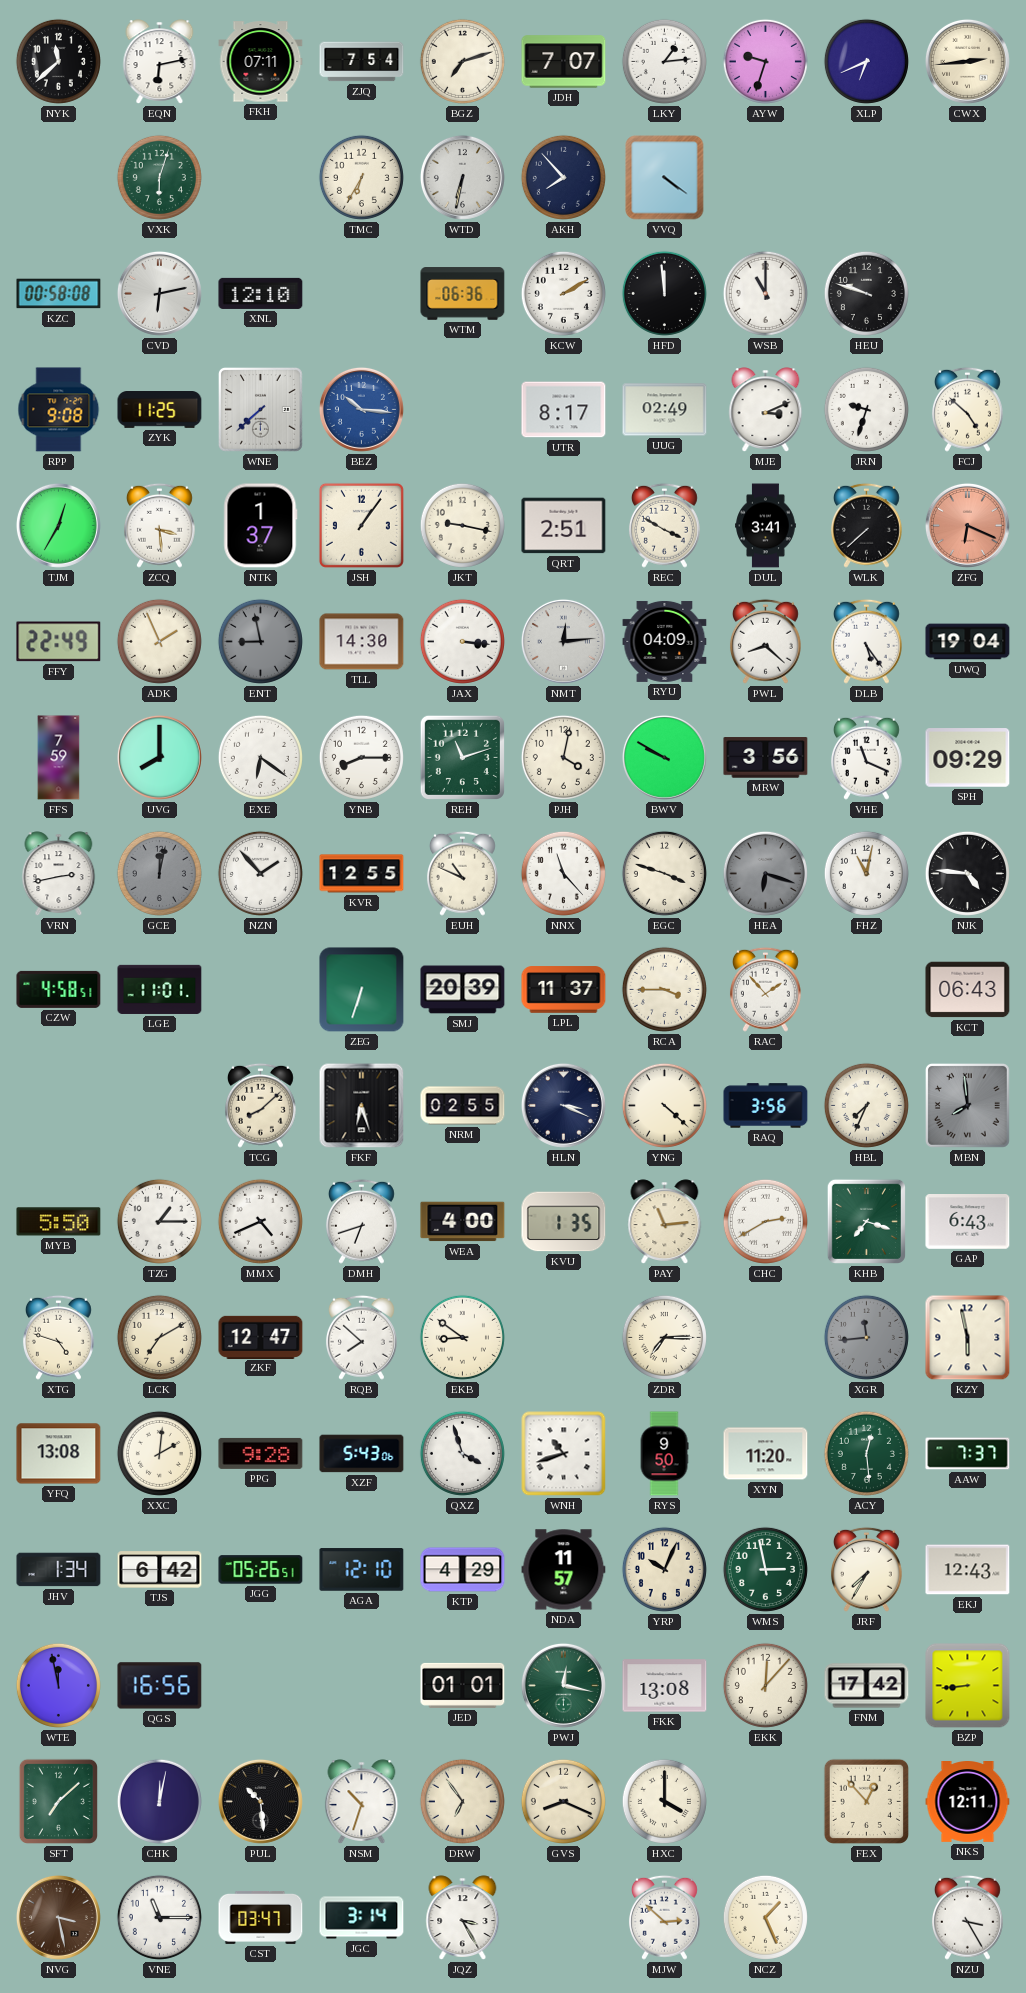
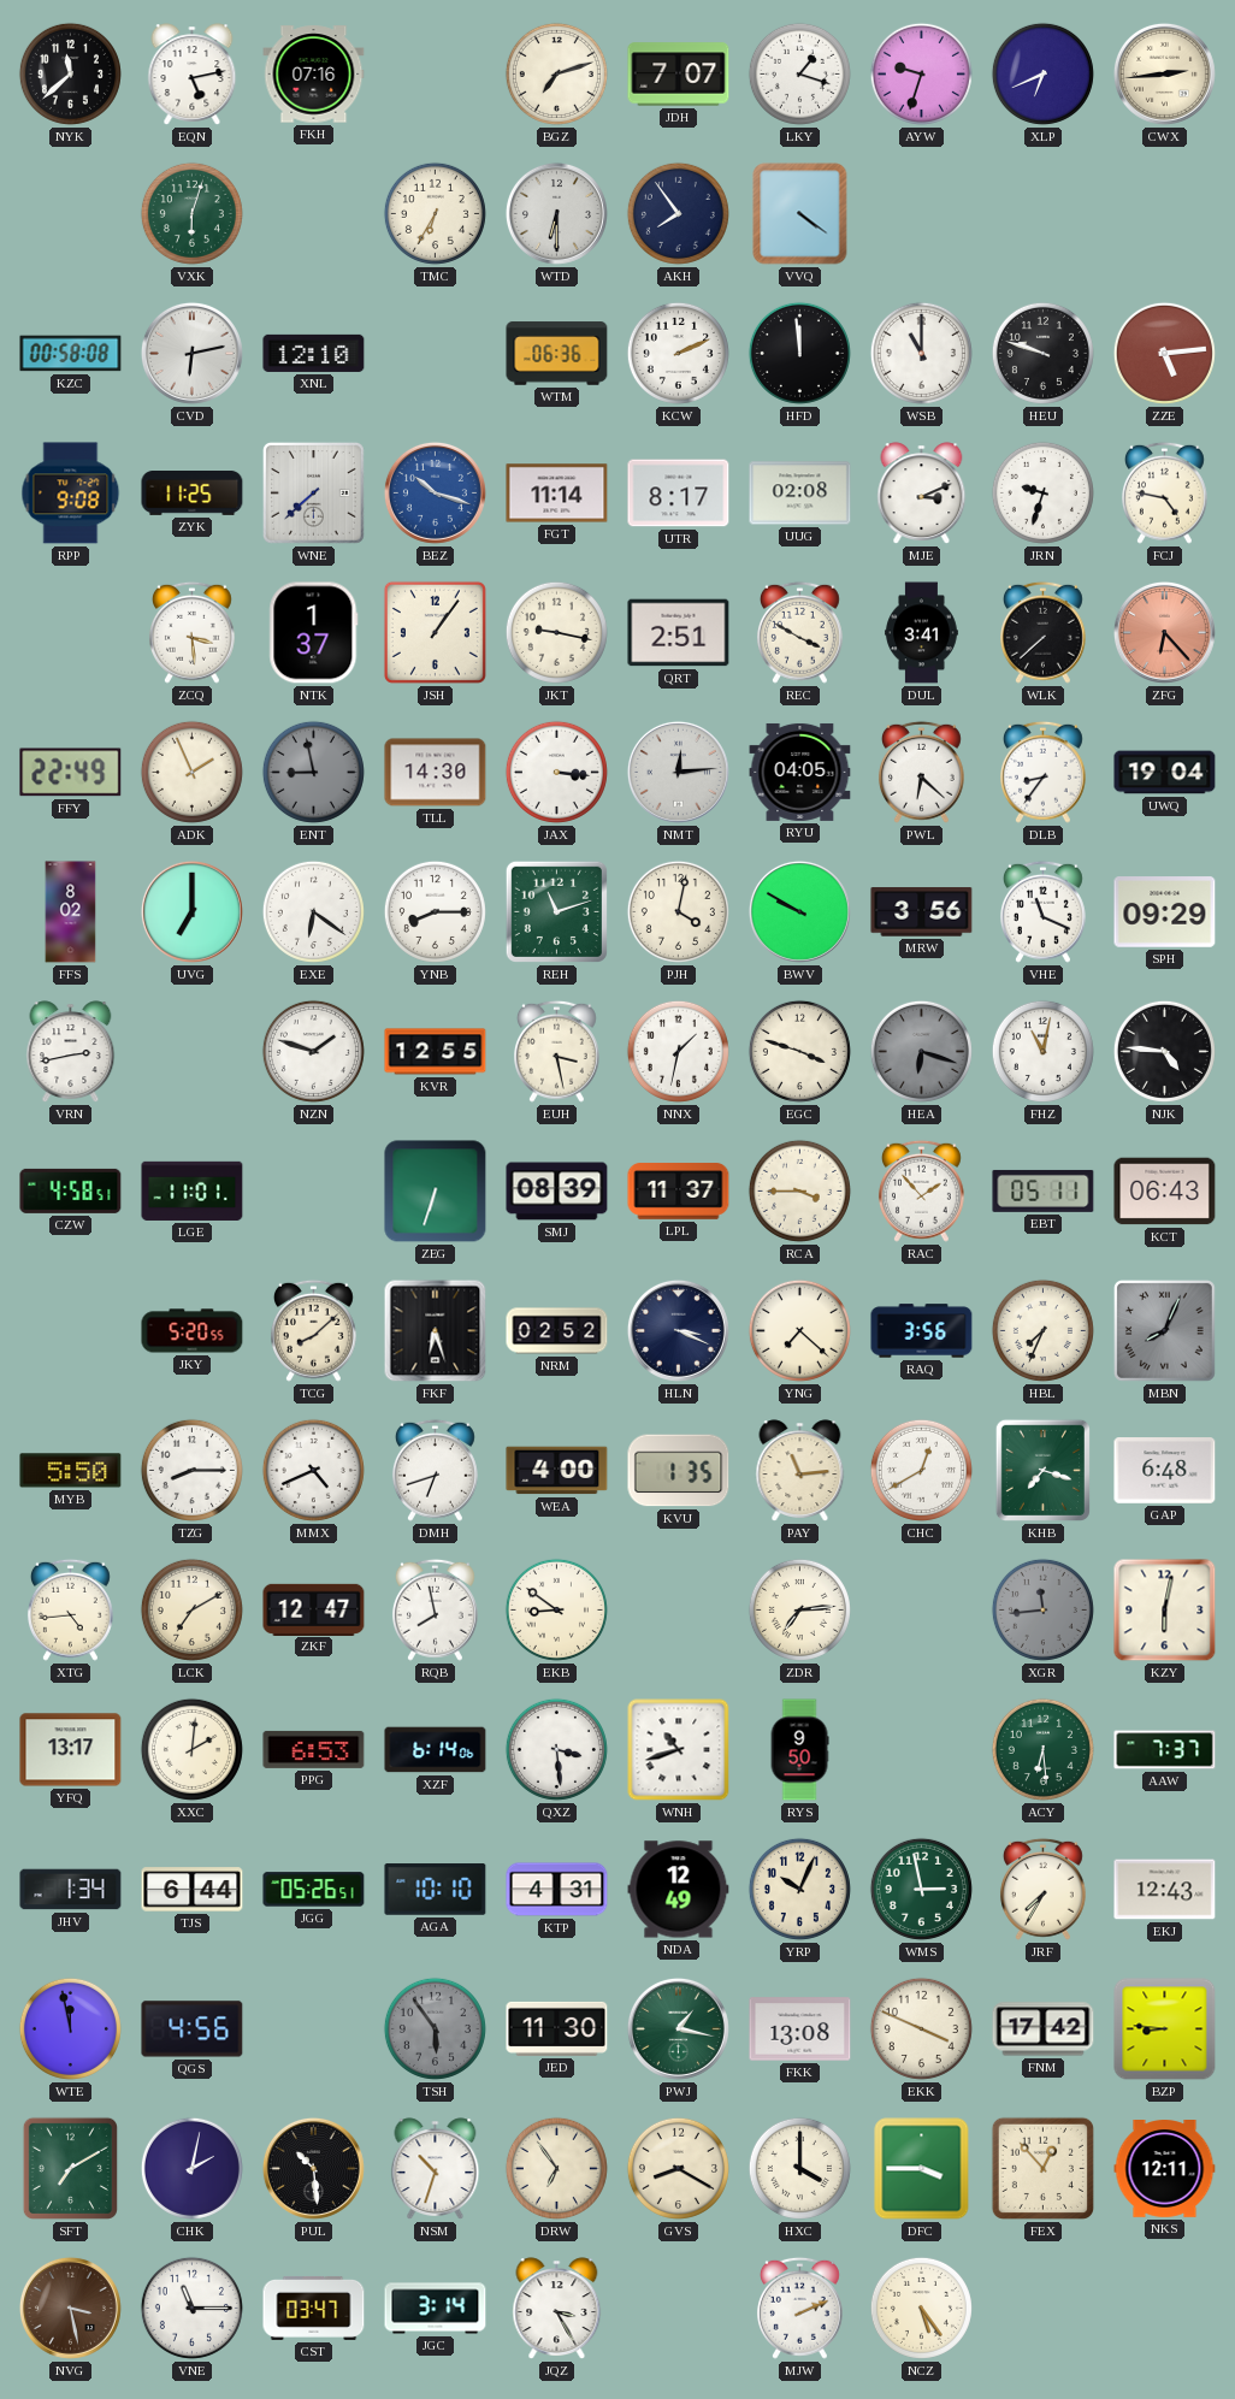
EQN: 6:13 -> 5:13
FKH: 07:11 -> 07:16
ZJQ: 7:54 -> none
LKY: 1:14 -> 1:18
WTD: 6:32 -> 6:30
AKH: 7:53 -> 7:54
KCW: 2:10 -> 2:11
ZZE: none -> 5:14
BEZ: 10:16 -> 10:18
FGT: none -> 11:14
UUG: 02:49 -> 02:08
FCJ: 4:52 -> 4:47
TJM: 12:35 -> none
ZFG: 6:19 -> 6:23
RYU: 04:09 -> 04:05
PWL: 8:22 -> 6:22
DLB: 5:24 -> 8:36
FFS: 7:59 -> 8:02
UVG: 8:00 -> 7:00
GCE: 12:02 -> none
NZN: 1:53 -> 1:48
EUH: 10:49 -> 3:28
NNX: 11:23 -> 1:32
SMJ: 20:39 -> 08:39
EBT: none -> 05:11
JKY: none -> 5:20
NRM: 02:55 -> 02:52
YNG: 4:22 -> 7:22
MBN: 7:59 -> 8:04
TZG: 1:15 -> 8:15
CHC: 2:40 -> 12:40
GAP: 6:43 -> 6:48
XTG: 4:48 -> 4:44
RQB: 7:52 -> 7:58
ZDR: 7:15 -> 7:14
KZY: 5:58 -> 6:02
YFQ: 13:08 -> 13:17
PPG: 9:28 -> 6:53
XZF: 5:43 -> 6:14
QXZ: 3:57 -> 3:29
XYN: 11:20 -> none
ACY: 12:29 -> 6:29
TJS: 6:42 -> 6:44
AGA: 12:10 -> 10:10
KTP: 4:29 -> 4:31
NDA: 11:57 -> 12:49
QGS: 16:56 -> 4:56
TSH: none -> 5:54
JED: 01:01 -> 11:30
PWJ: 12:17 -> 1:17
EKK: 12:07 -> 3:49
BZP: 8:44 -> 8:46
SFT: 7:08 -> 7:10
CHK: 12:02 -> 2:02
GVS: 8:19 -> 8:20
DFC: none -> 3:45
MJW: 2:52 -> 2:11
NCZ: 1:26 -> 5:24
NZU: 3:25 -> none
